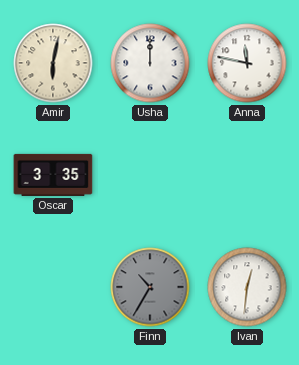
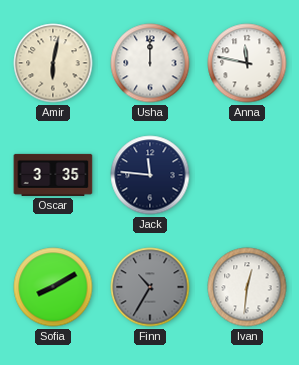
Jack: none -> 11:46
Sofia: none -> 8:10
